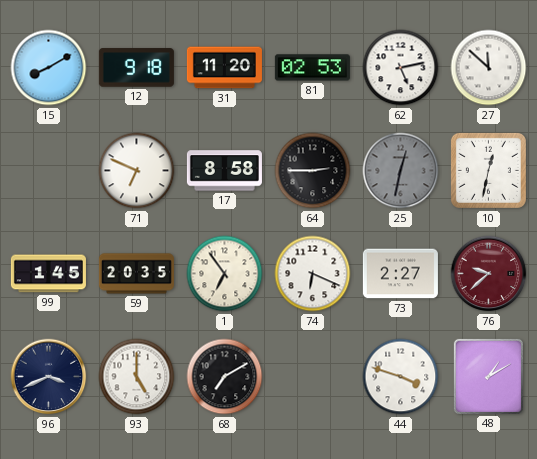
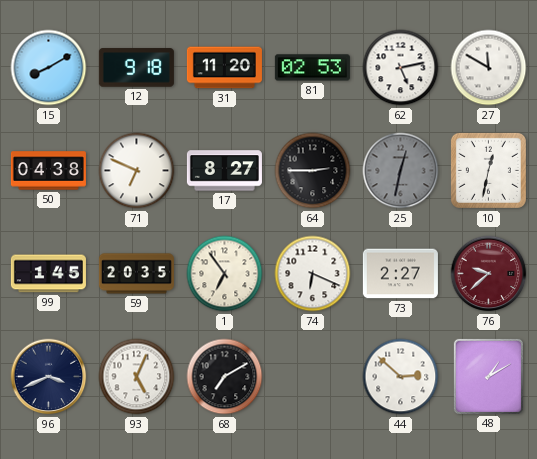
27: 11:52 -> 11:50
50: none -> 04:38
17: 8:58 -> 8:27
93: 5:00 -> 5:04
44: 3:48 -> 2:52
